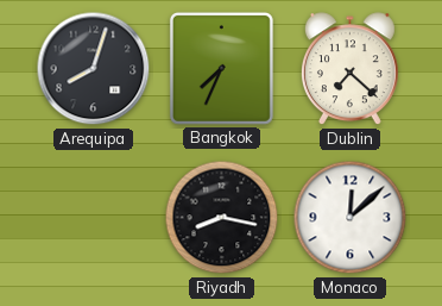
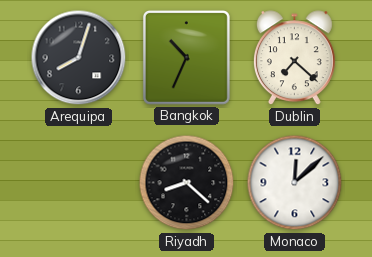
Bangkok: 7:34 -> 10:34
Riyadh: 8:17 -> 8:22
